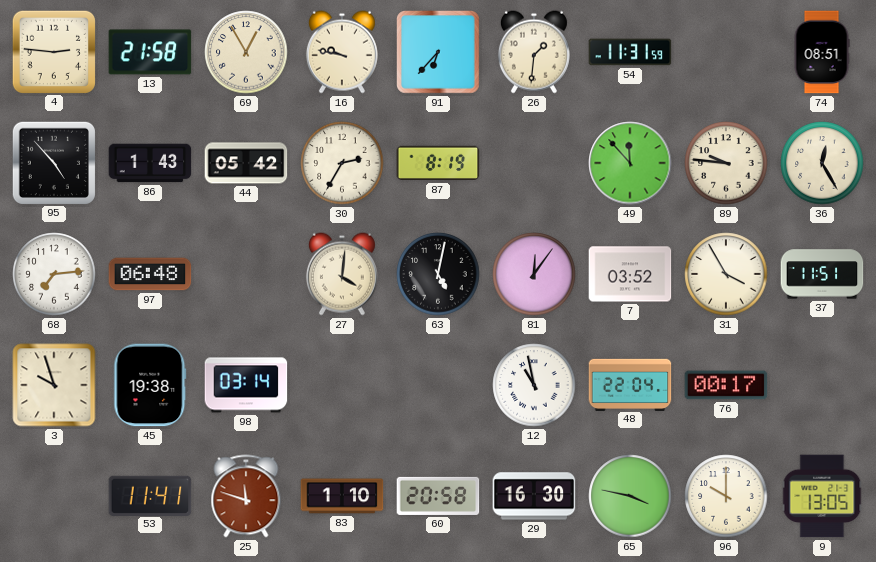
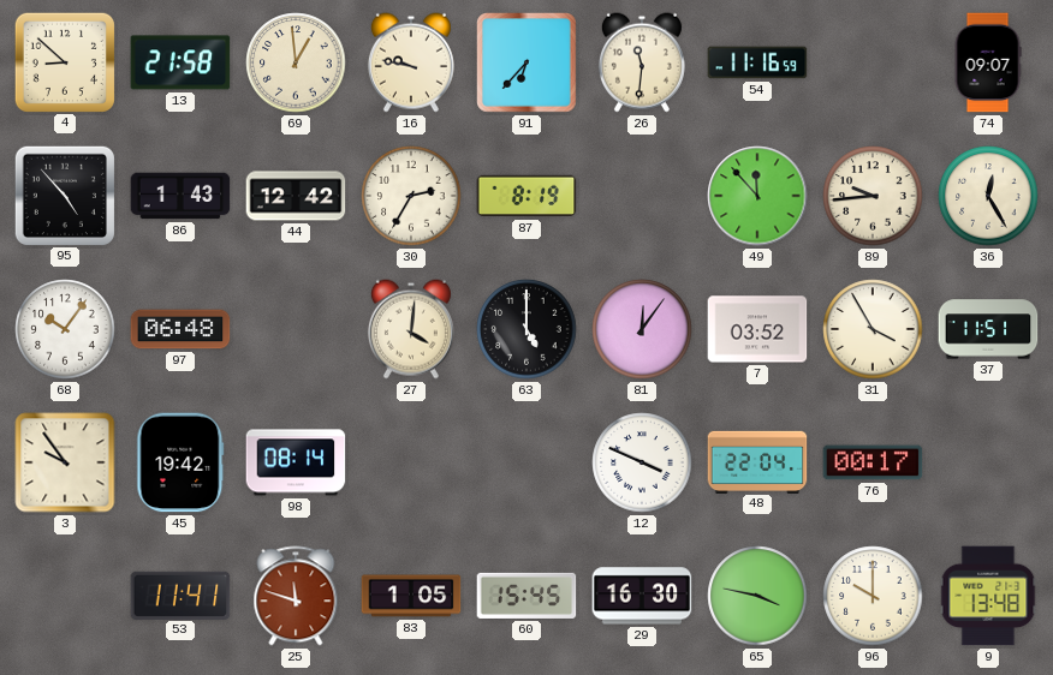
4: 2:46 -> 8:52
69: 12:55 -> 12:59
26: 1:31 -> 11:31
54: 11:31 -> 11:16
74: 08:51 -> 09:07
44: 05:42 -> 12:42
89: 9:46 -> 9:44
68: 7:14 -> 10:06
63: 5:02 -> 5:00
3: 9:57 -> 9:54
45: 19:38 -> 19:42
98: 03:14 -> 08:14
12: 10:58 -> 3:49
83: 1:10 -> 1:05
60: 20:58 -> 15:45
9: 13:05 -> 13:48
